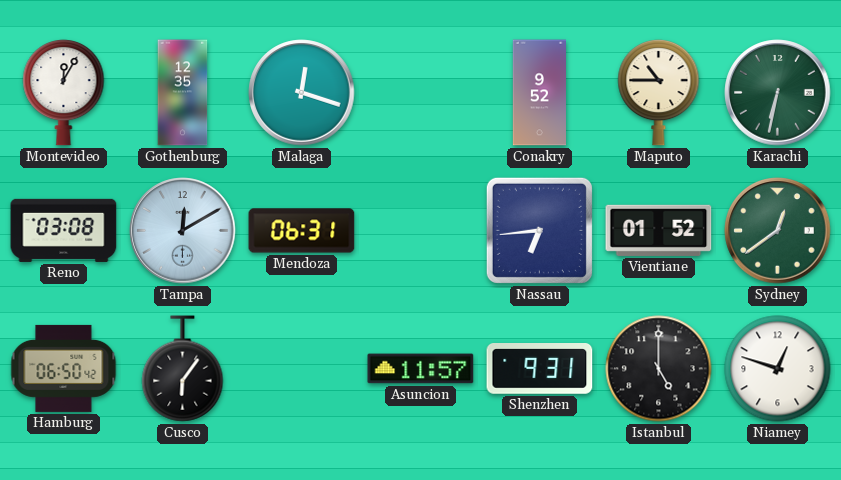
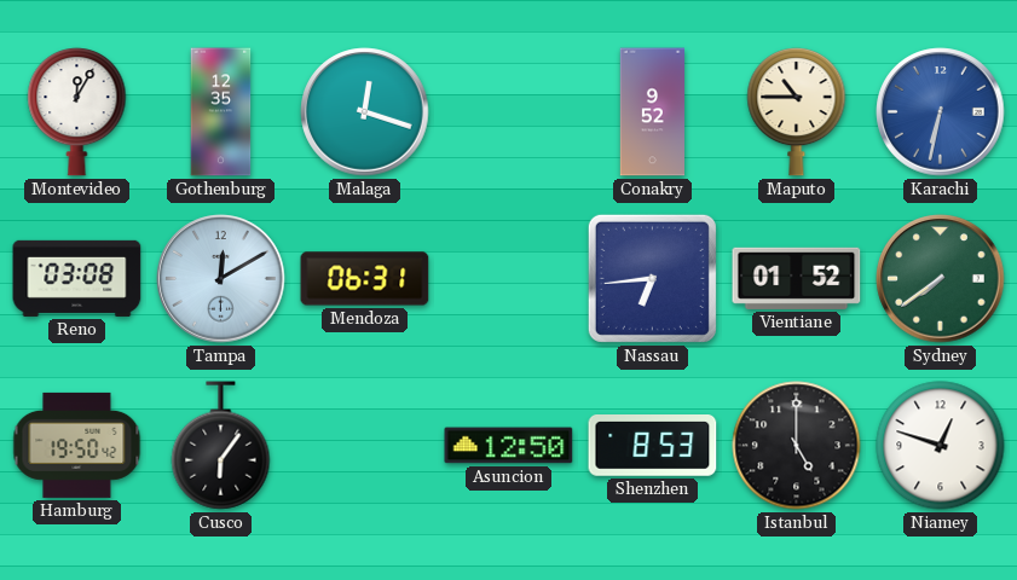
Karachi dial: green -> blue
Sydney: 12:39 -> 7:39
Hamburg: 06:50 -> 19:50
Asuncion: 11:57 -> 12:50
Shenzhen: 9:31 -> 8:53
